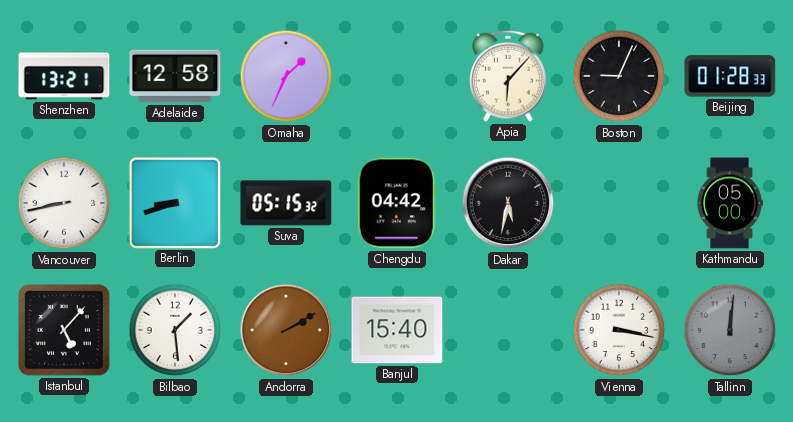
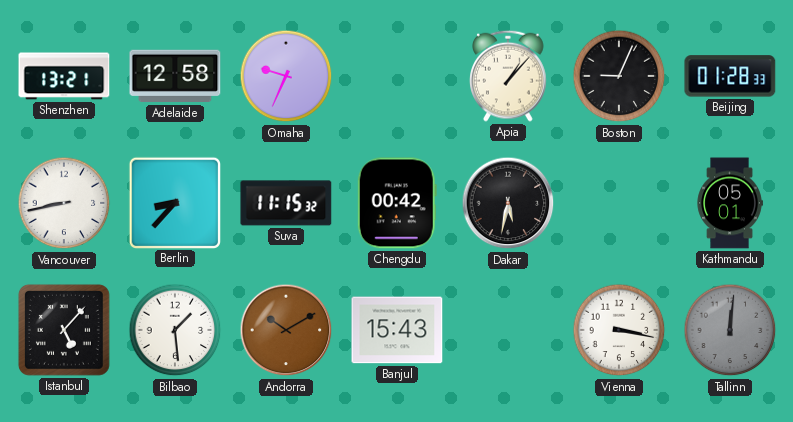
Omaha: 1:34 -> 9:34
Apia: 6:07 -> 1:07
Berlin: 8:42 -> 8:37
Suva: 05:15 -> 11:15
Chengdu: 04:42 -> 00:42
Kathmandu: 05:00 -> 05:01
Andorra: 2:10 -> 10:10
Banjul: 15:40 -> 15:43
